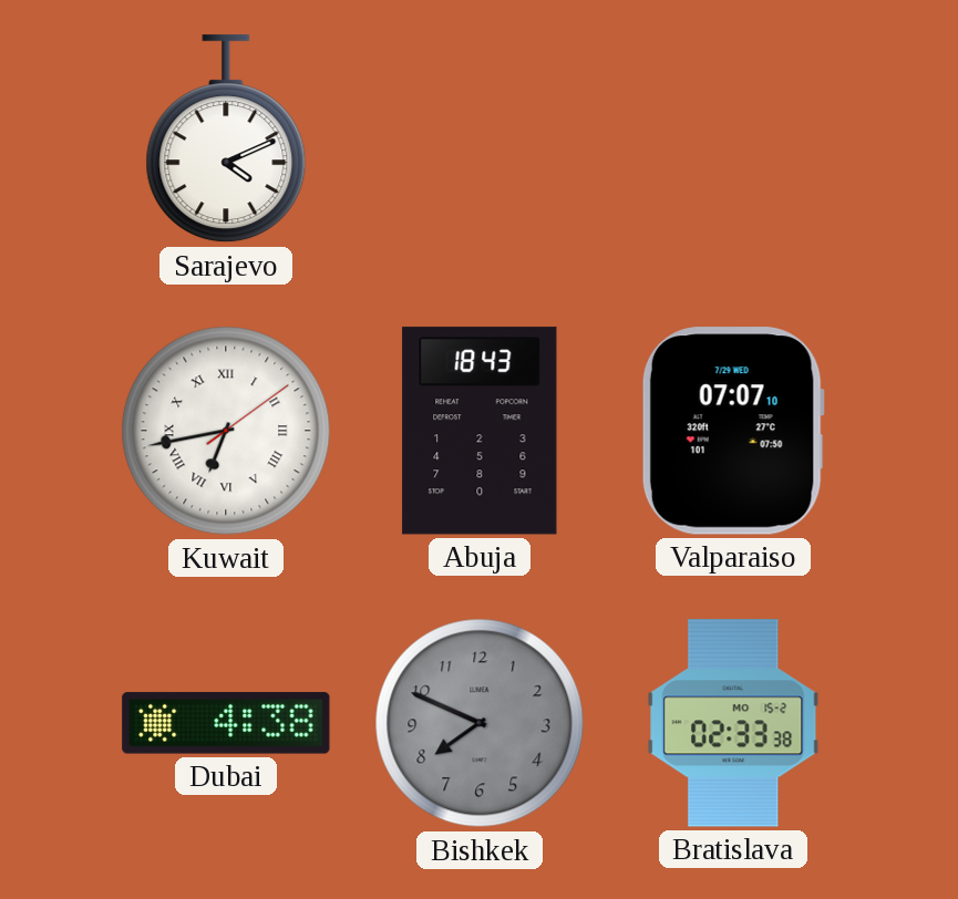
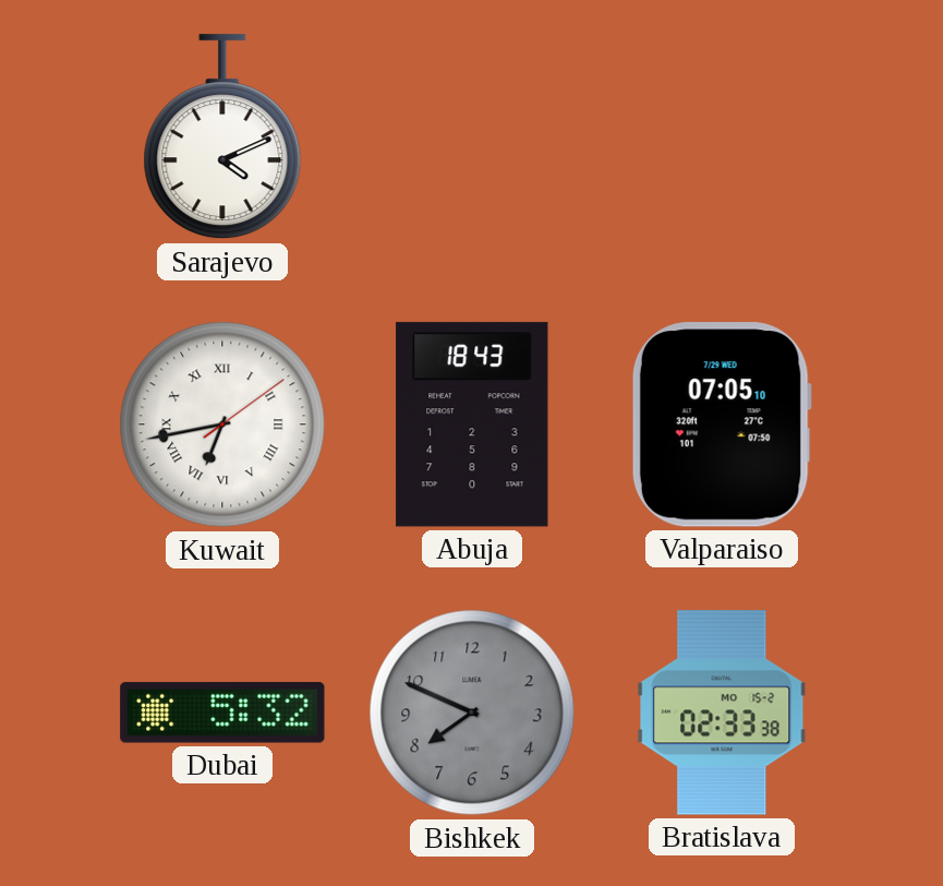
Valparaiso: 07:07 -> 07:05
Dubai: 4:38 -> 5:32
